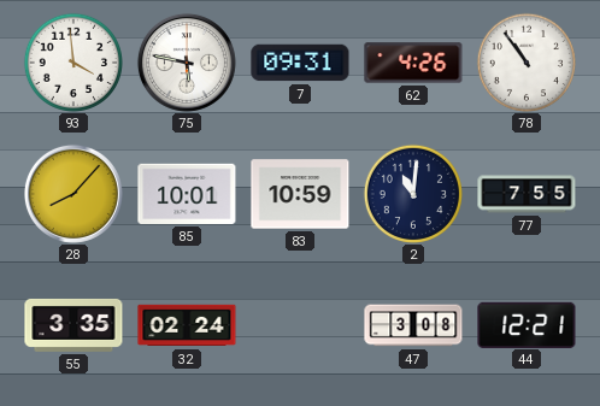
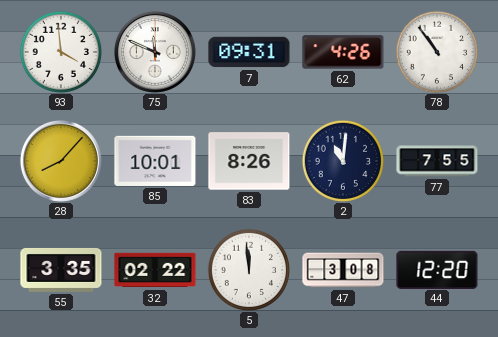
75: 5:47 -> 11:49
83: 10:59 -> 8:26
32: 02:24 -> 02:22
5: none -> 11:59
44: 12:21 -> 12:20
